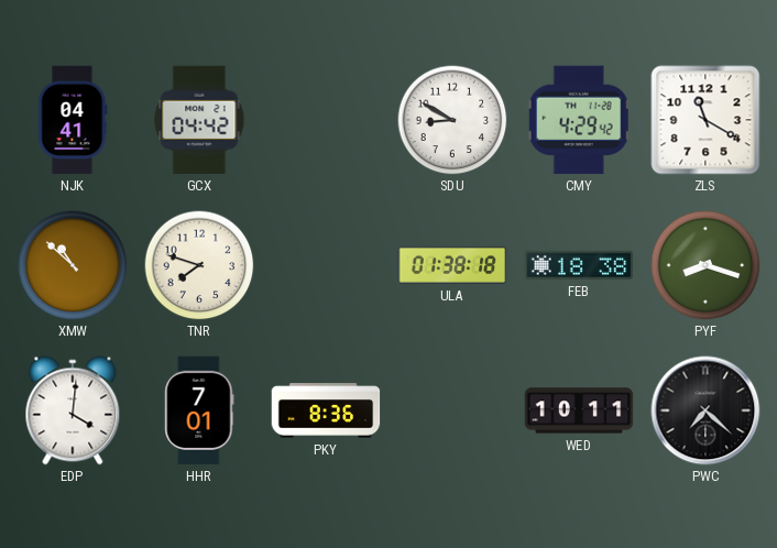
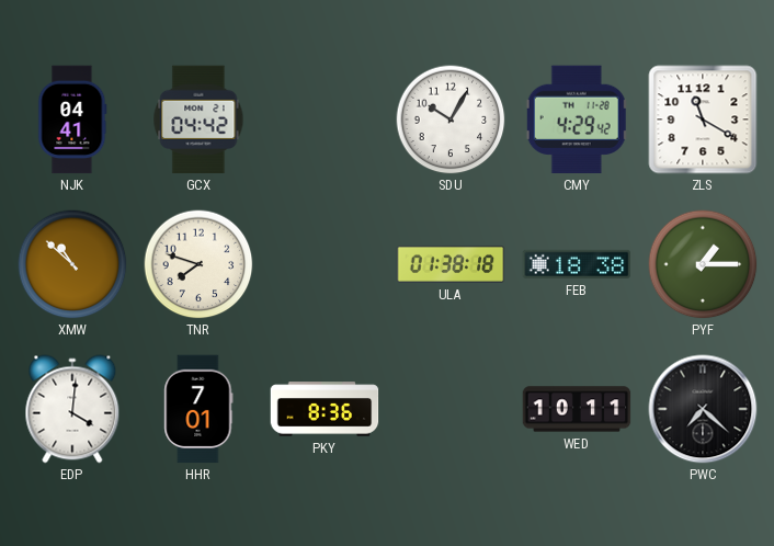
SDU: 8:50 -> 10:05
PYF: 8:18 -> 1:15
